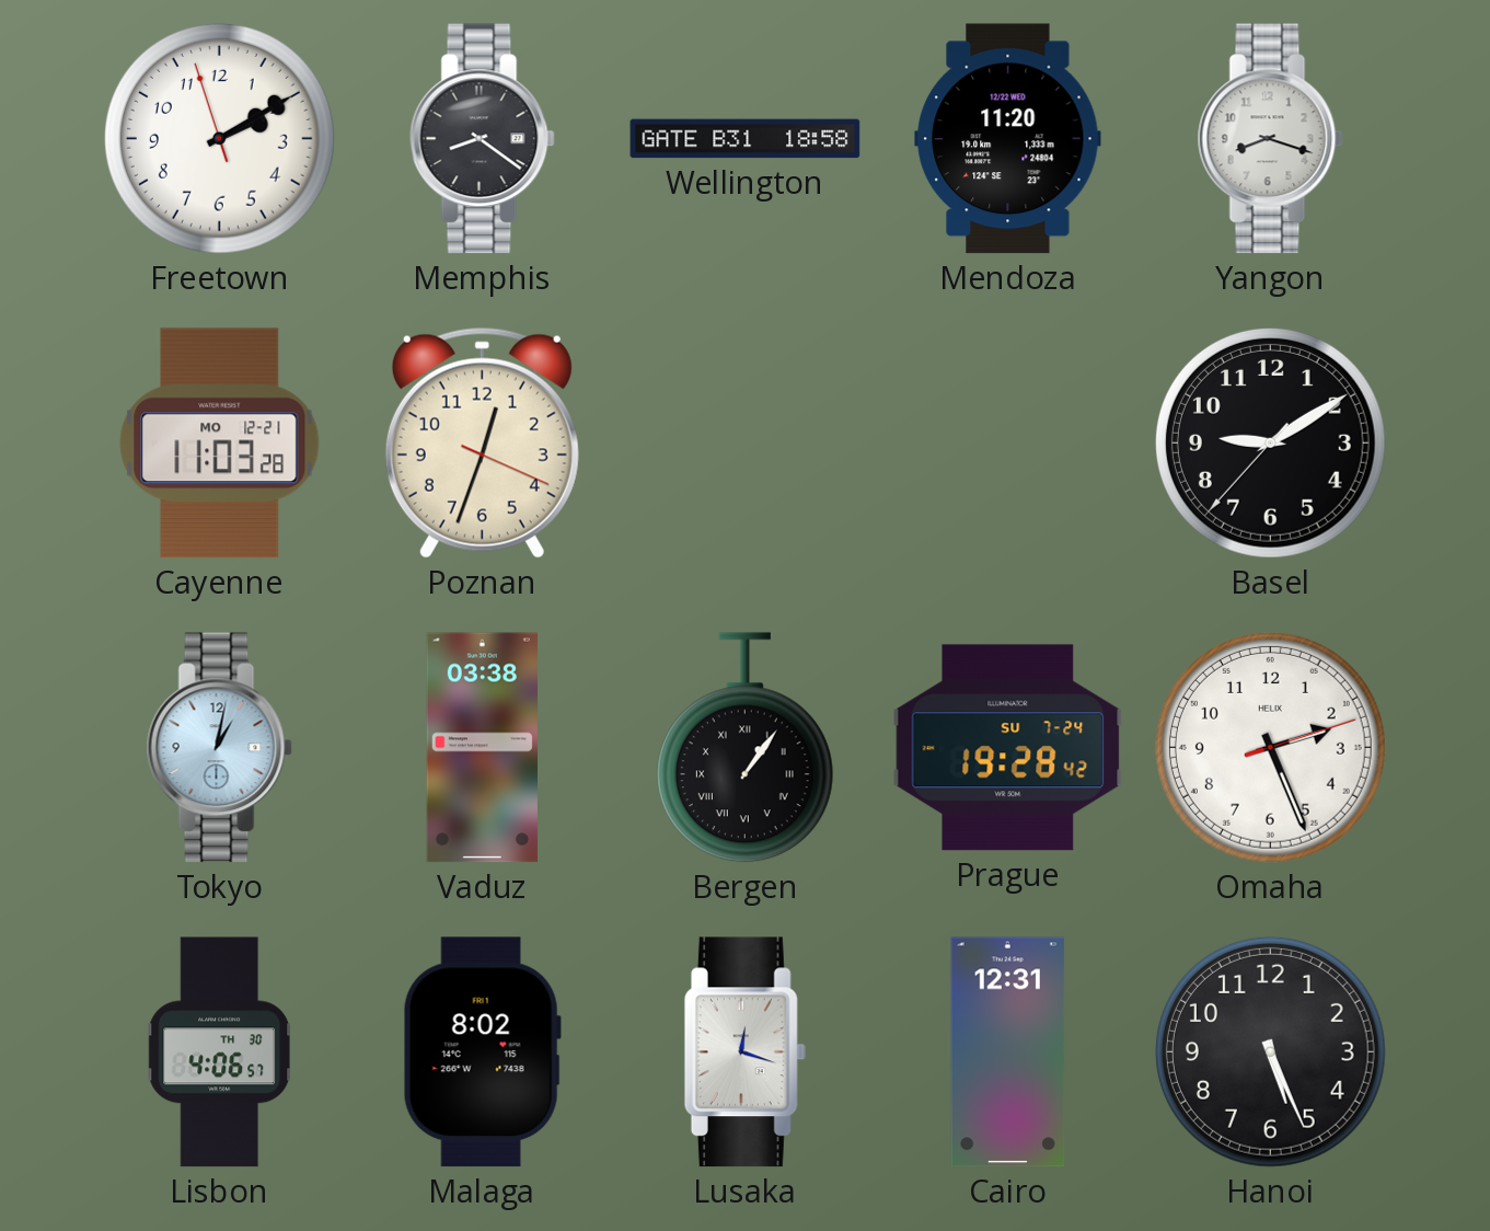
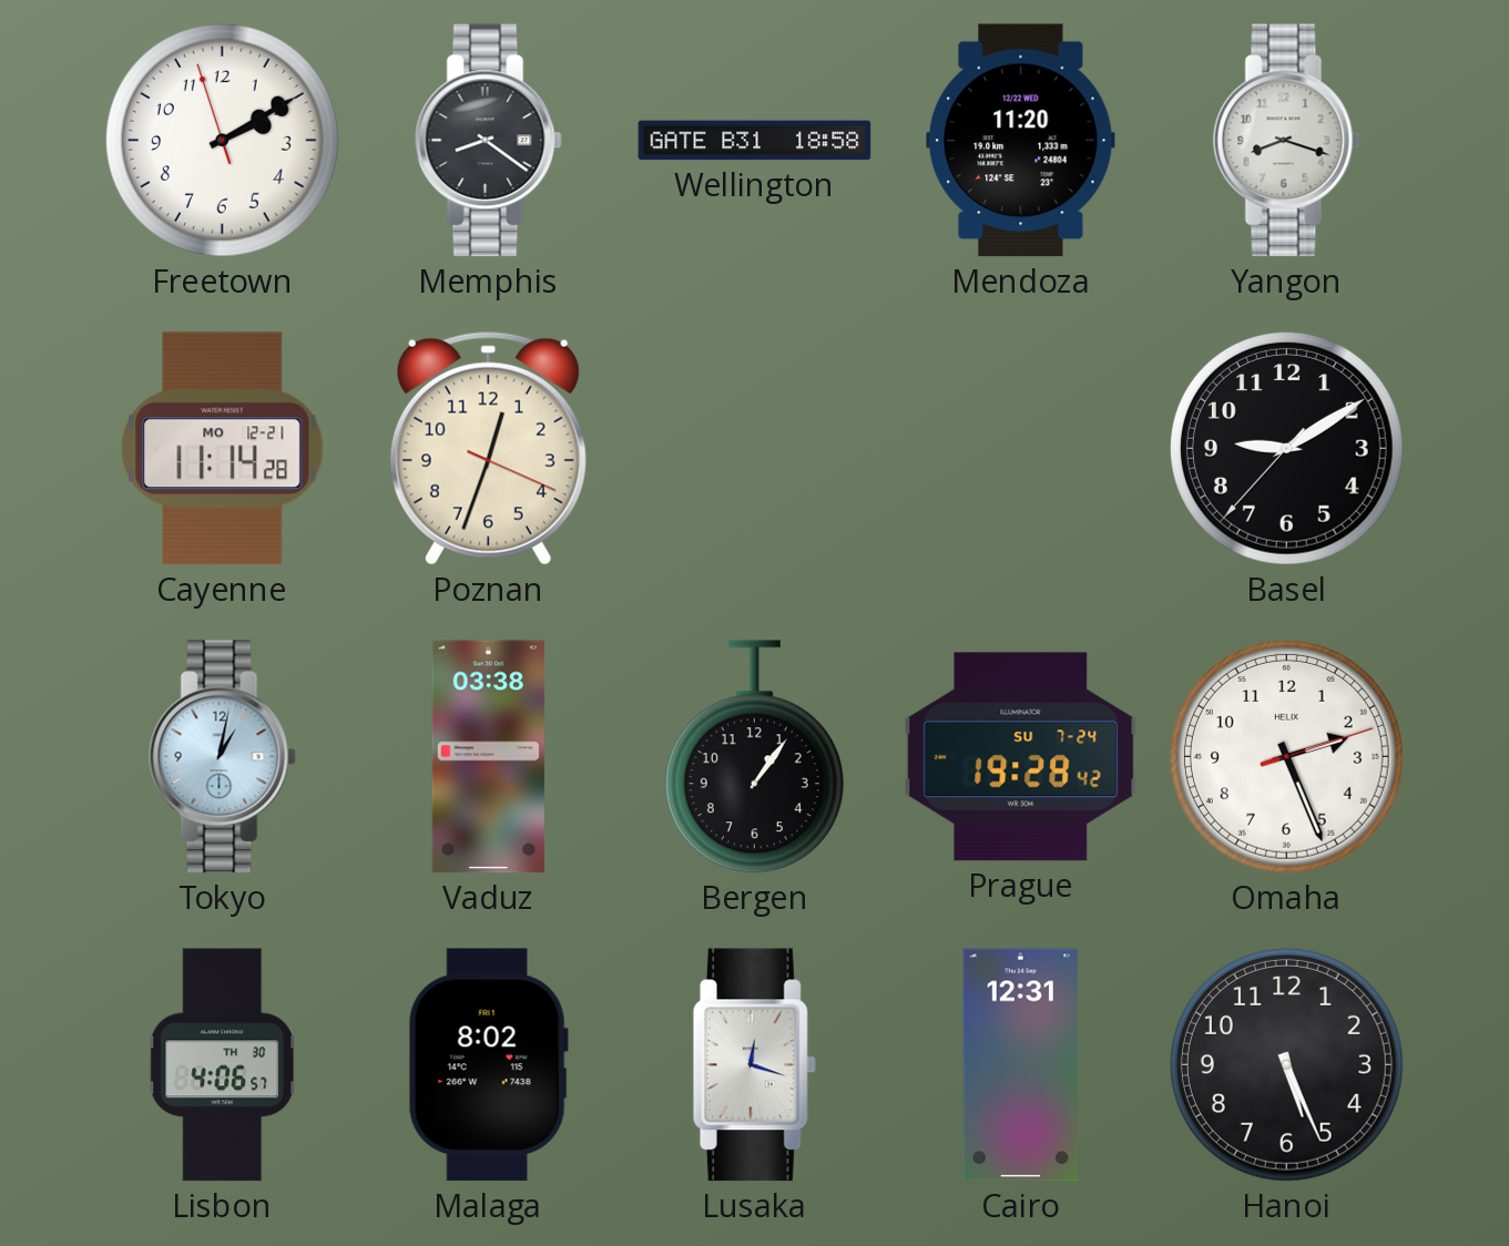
Cayenne: 11:03 -> 11:14
Bergen numerals: Roman -> Arabic
